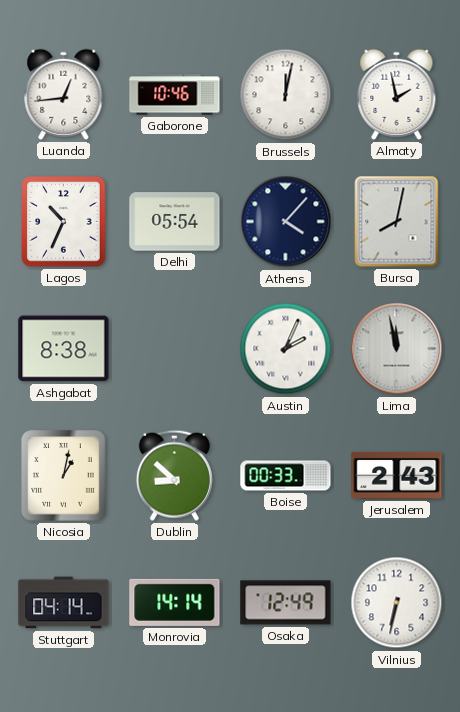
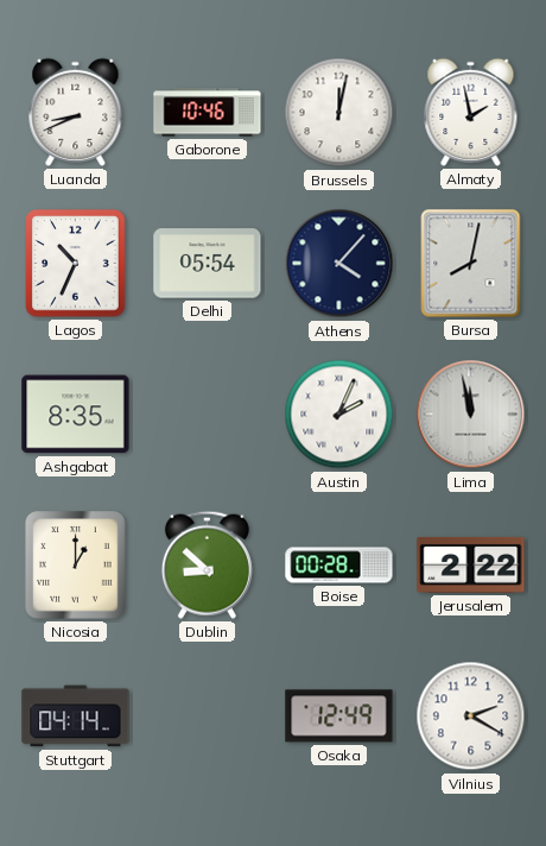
Luanda: 12:44 -> 8:41
Ashgabat: 8:38 -> 8:35
Nicosia: 1:02 -> 1:00
Boise: 00:33 -> 00:28
Jerusalem: 2:43 -> 2:22
Monrovia: 14:14 -> none
Vilnius: 6:32 -> 2:20
